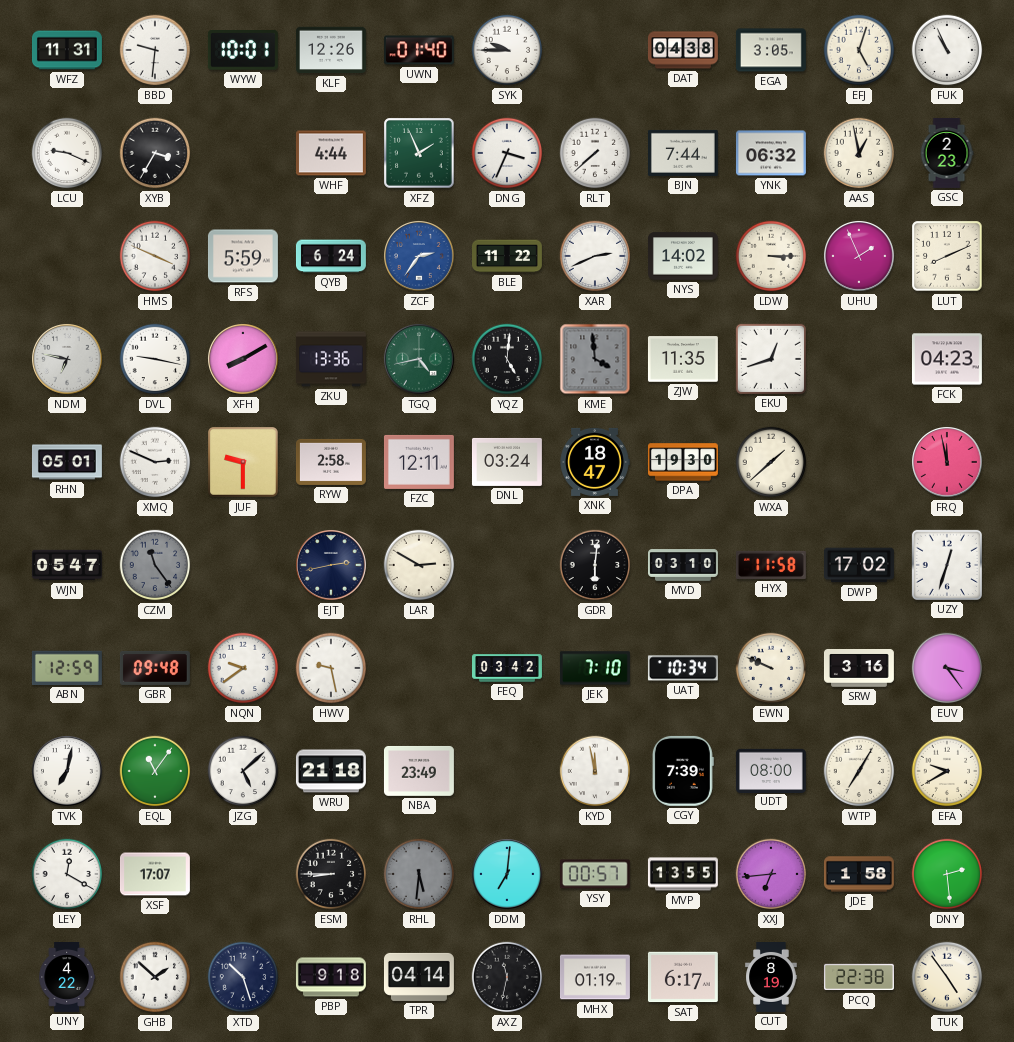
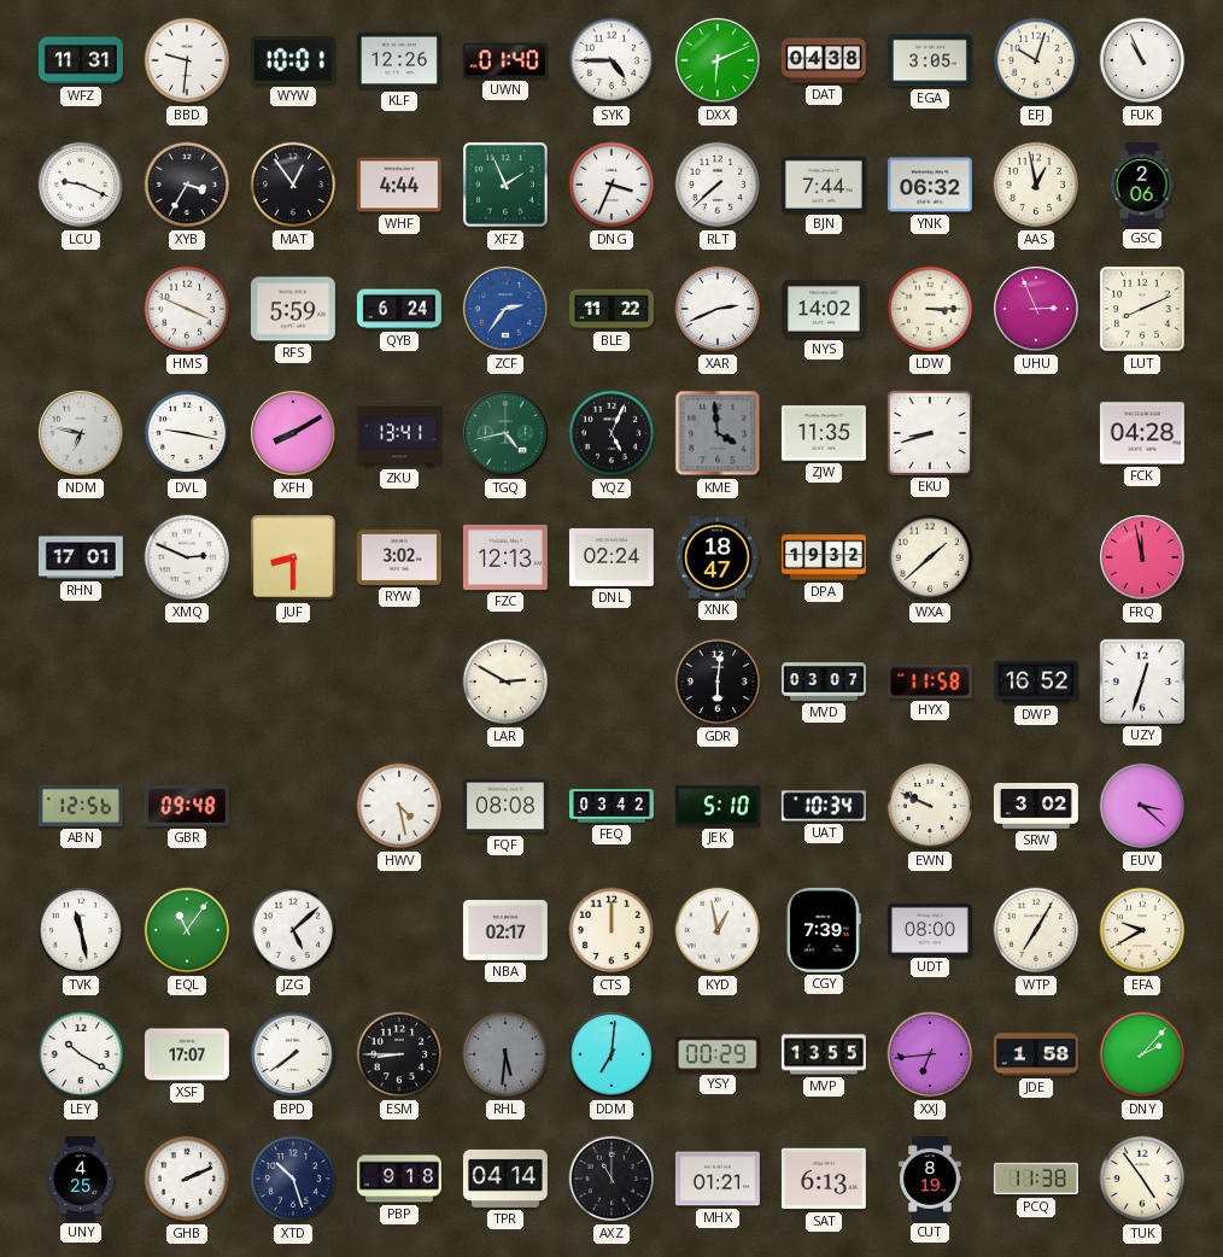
SYK: 9:45 -> 4:45
DXX: none -> 6:11
EFJ: 5:03 -> 10:03
MAT: none -> 12:54
GSC: 2:23 -> 2:06
UHU: 1:56 -> 2:56
ZKU: 13:36 -> 13:41
YQZ: 5:01 -> 5:04
EKU: 12:42 -> 8:42
FCK: 04:23 -> 04:28
RHN: 05:01 -> 17:01
JUF: 9:30 -> 8:30
RYW: 2:58 -> 3:02
FZC: 12:11 -> 12:13
DNL: 03:24 -> 02:24
DPA: 19:30 -> 19:32
WJN: 05:47 -> none
CZM: 11:24 -> none
EJT: 2:43 -> none
MVD: 03:10 -> 03:07
DWP: 17:02 -> 16:52
ABN: 12:59 -> 12:56
NQN: 9:39 -> none
HWV: 9:28 -> 4:28
FQF: none -> 08:08
JEK: 7:10 -> 5:10
SRW: 3:16 -> 3:02
EUV: 3:24 -> 3:22
TVK: 7:02 -> 11:28
WRU: 21:18 -> none
NBA: 23:49 -> 02:17
CTS: none -> 12:00
KYD: 11:58 -> 12:58
LEY: 12:20 -> 10:20
BPD: none -> 7:39
YSY: 00:57 -> 00:29
DNY: 2:29 -> 2:07
UNY: 4:22 -> 4:25
GHB: 1:52 -> 2:11
AXZ: 11:32 -> 11:00
MHX: 01:19 -> 01:21
SAT: 6:17 -> 6:13
PCQ: 22:38 -> 11:38
